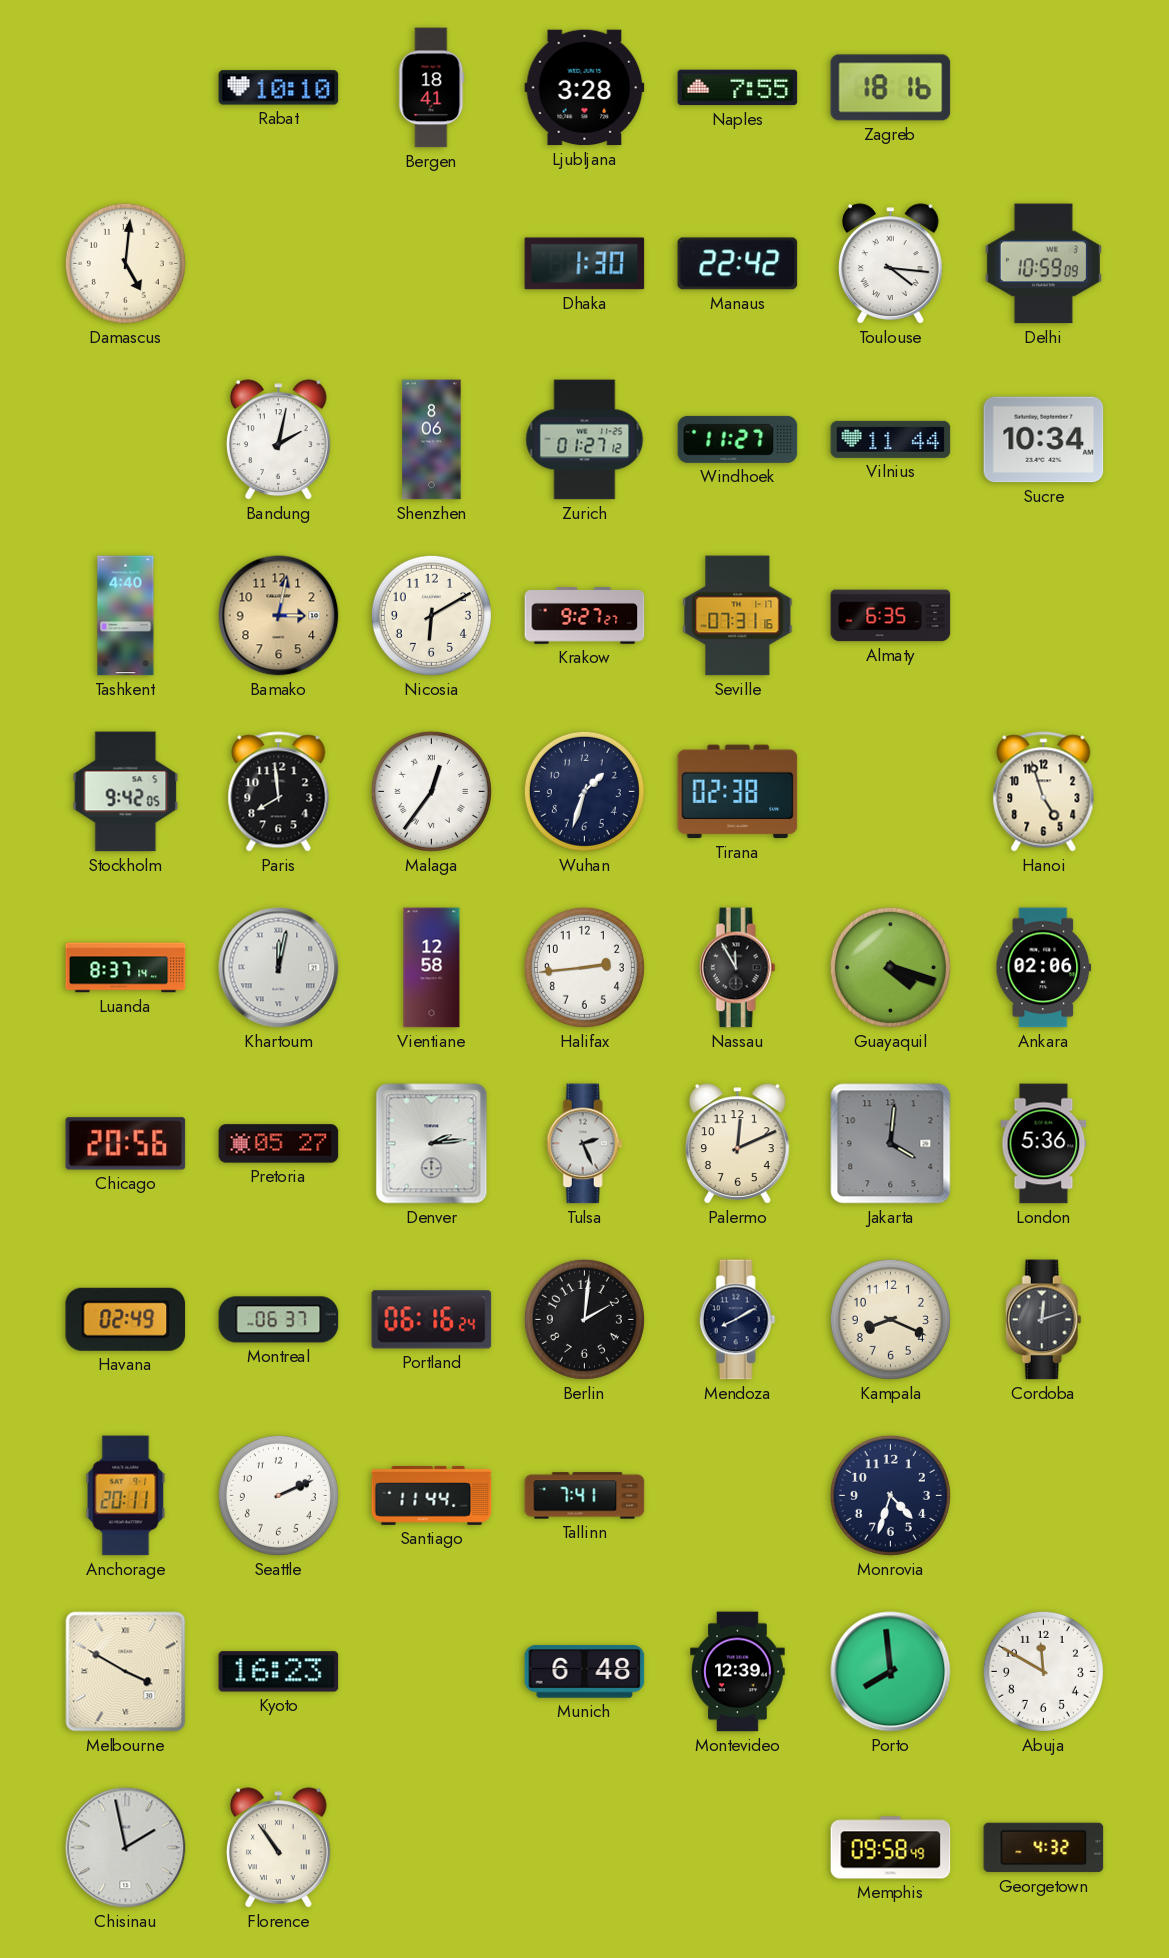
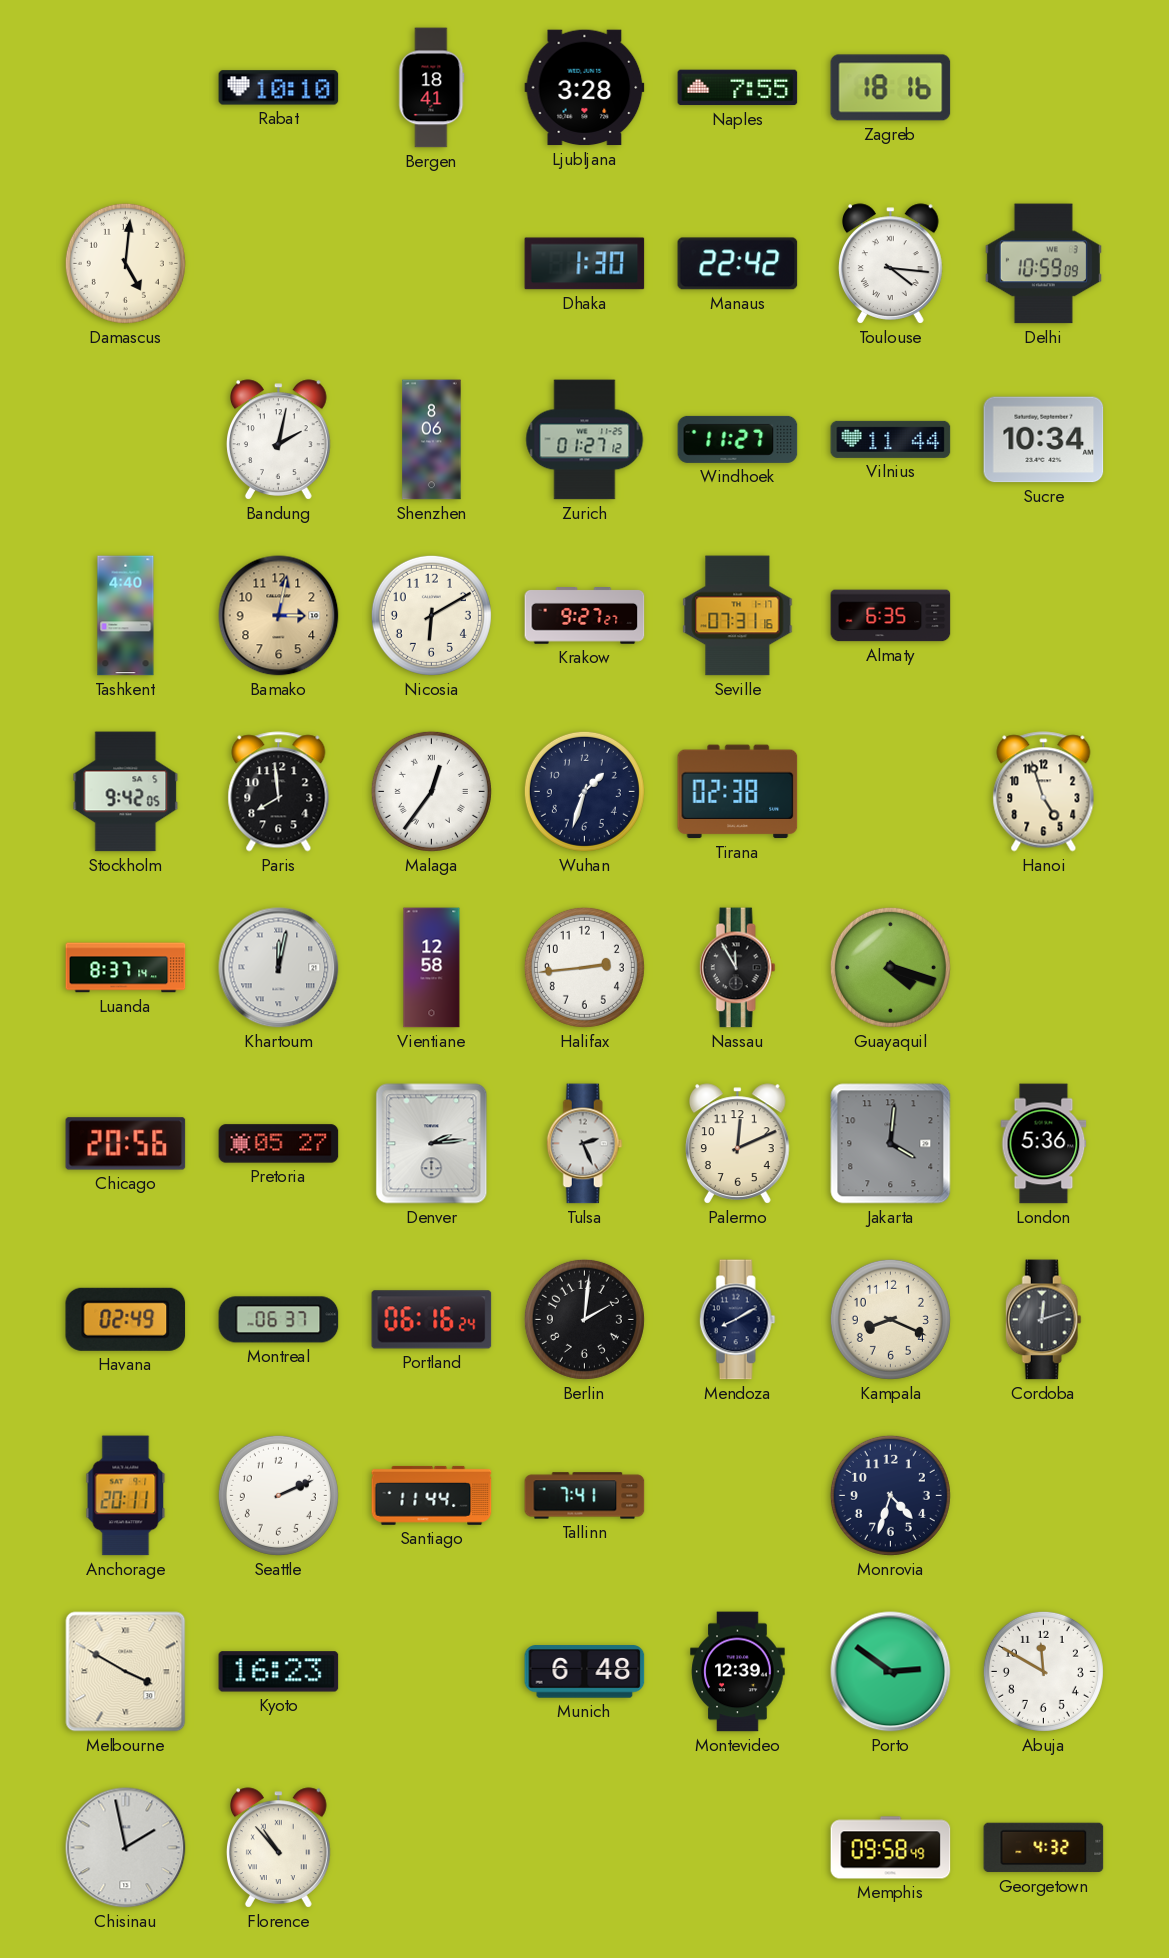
Ankara: 02:06 -> none
Porto: 7:59 -> 2:51
Florence: 10:54 -> 10:53
